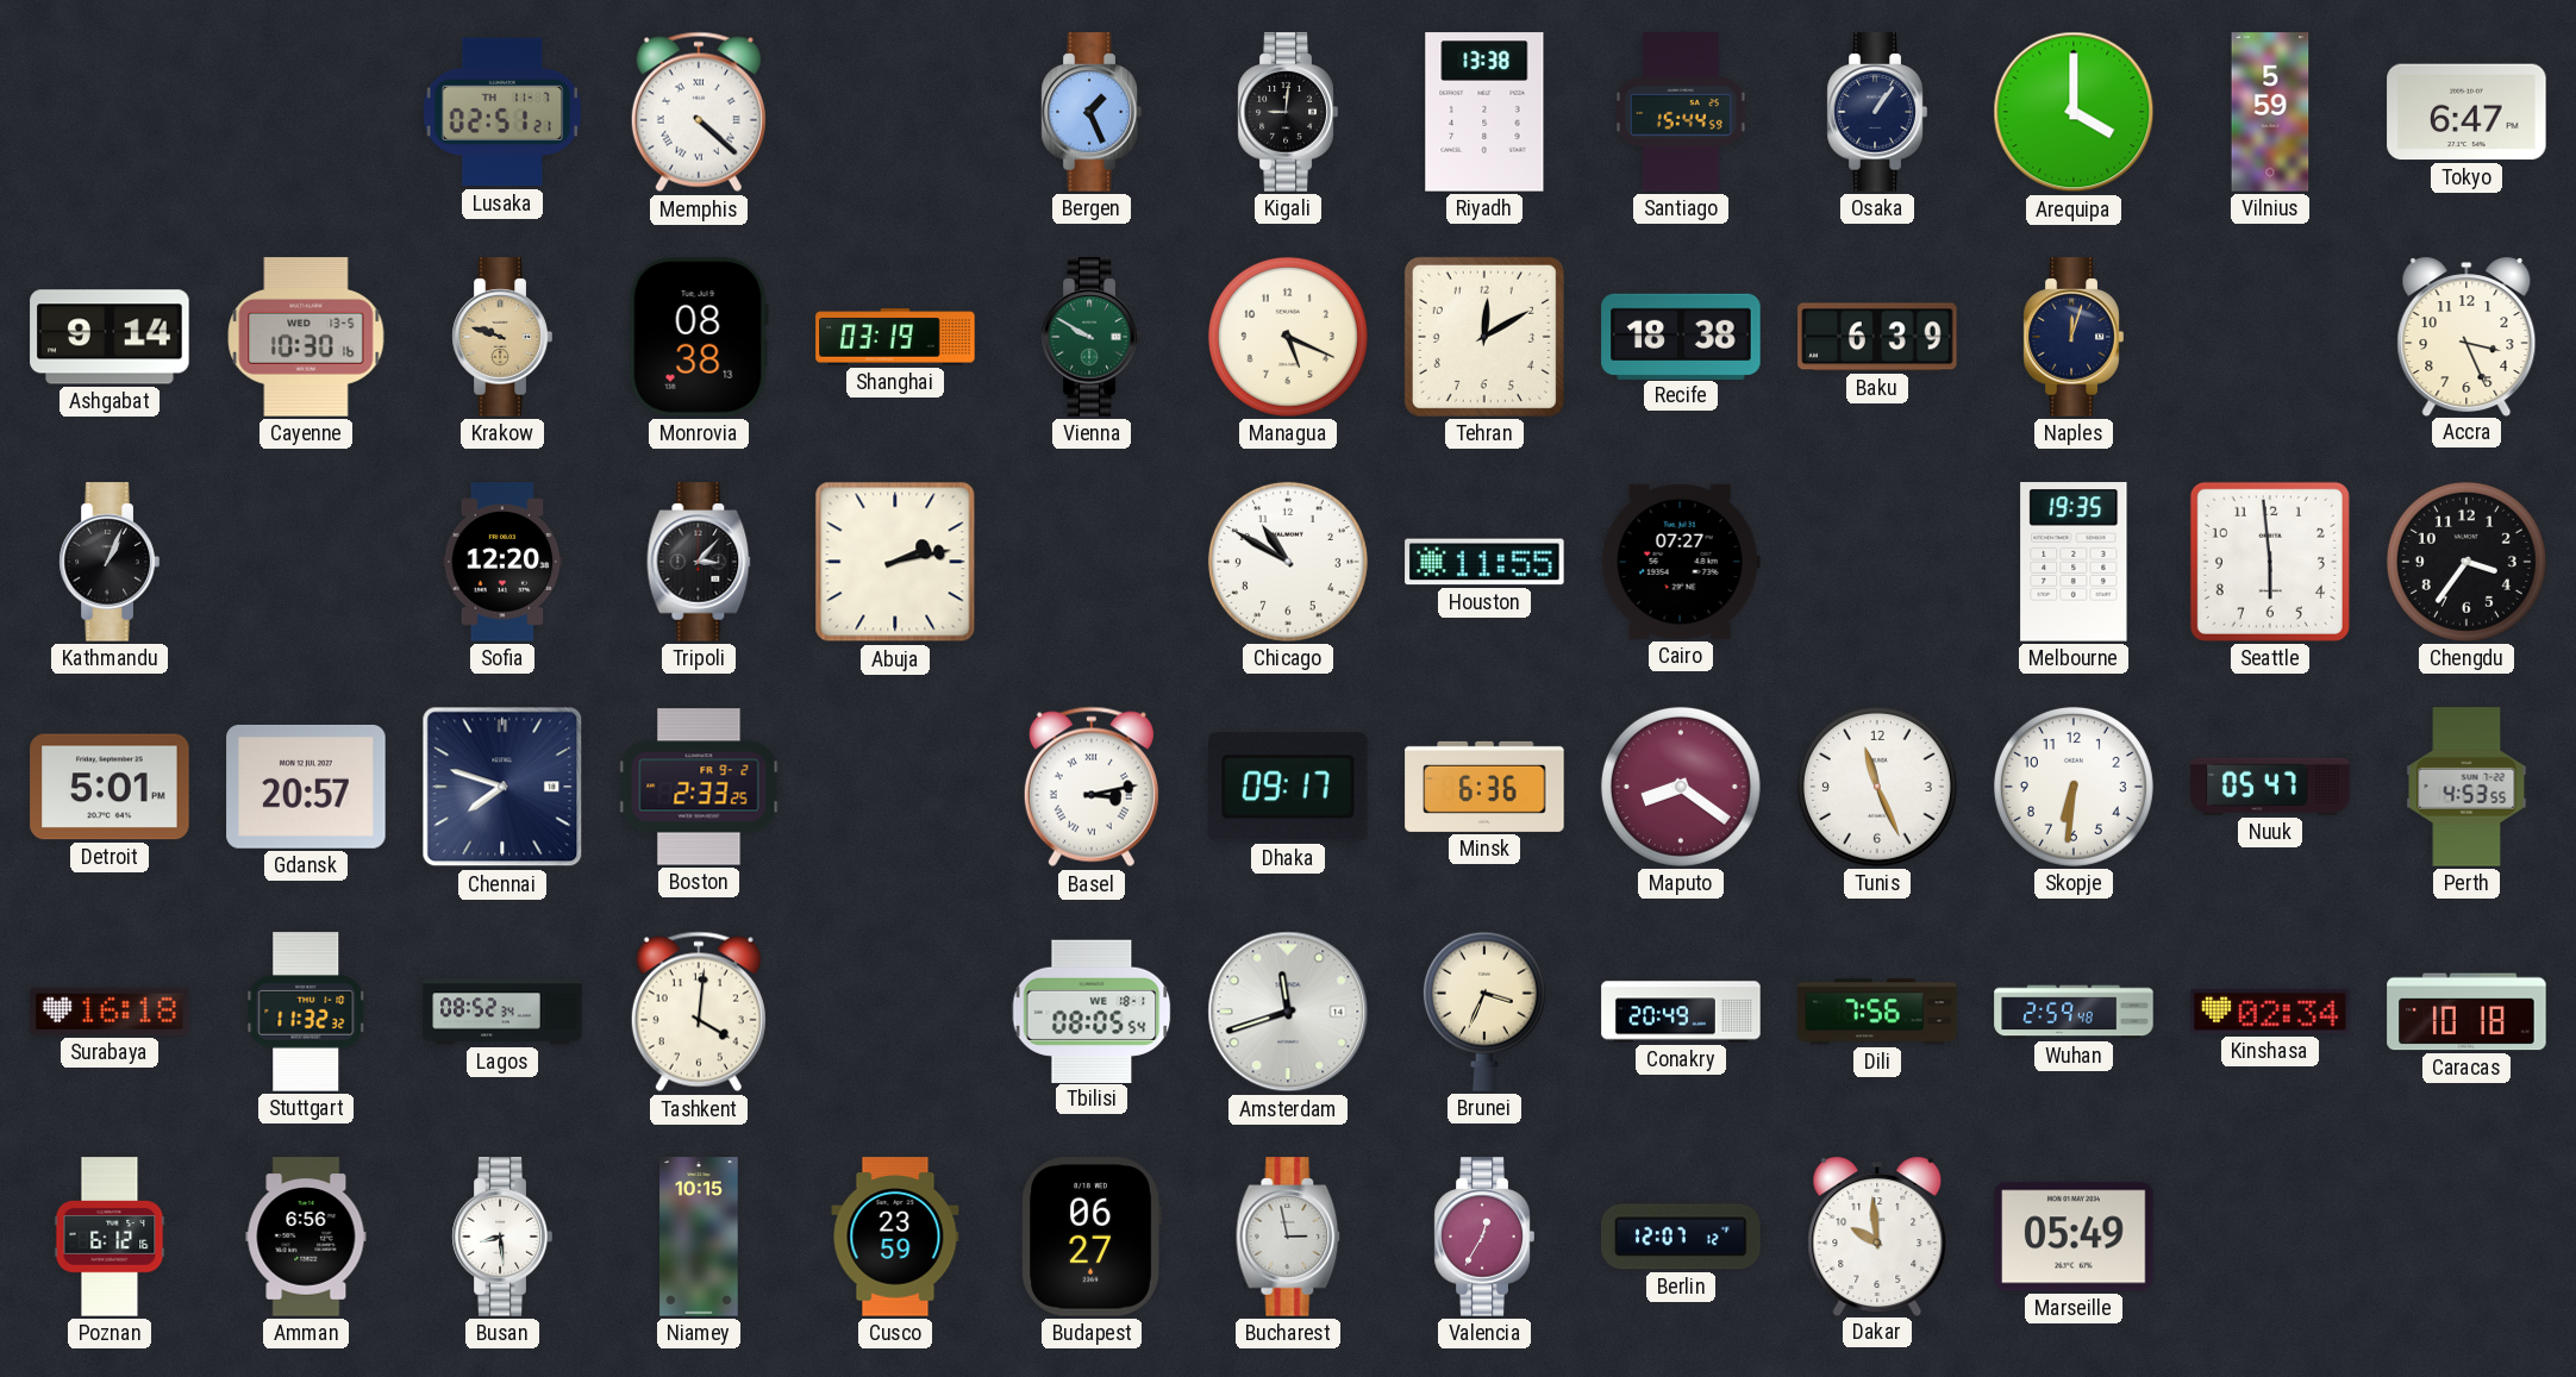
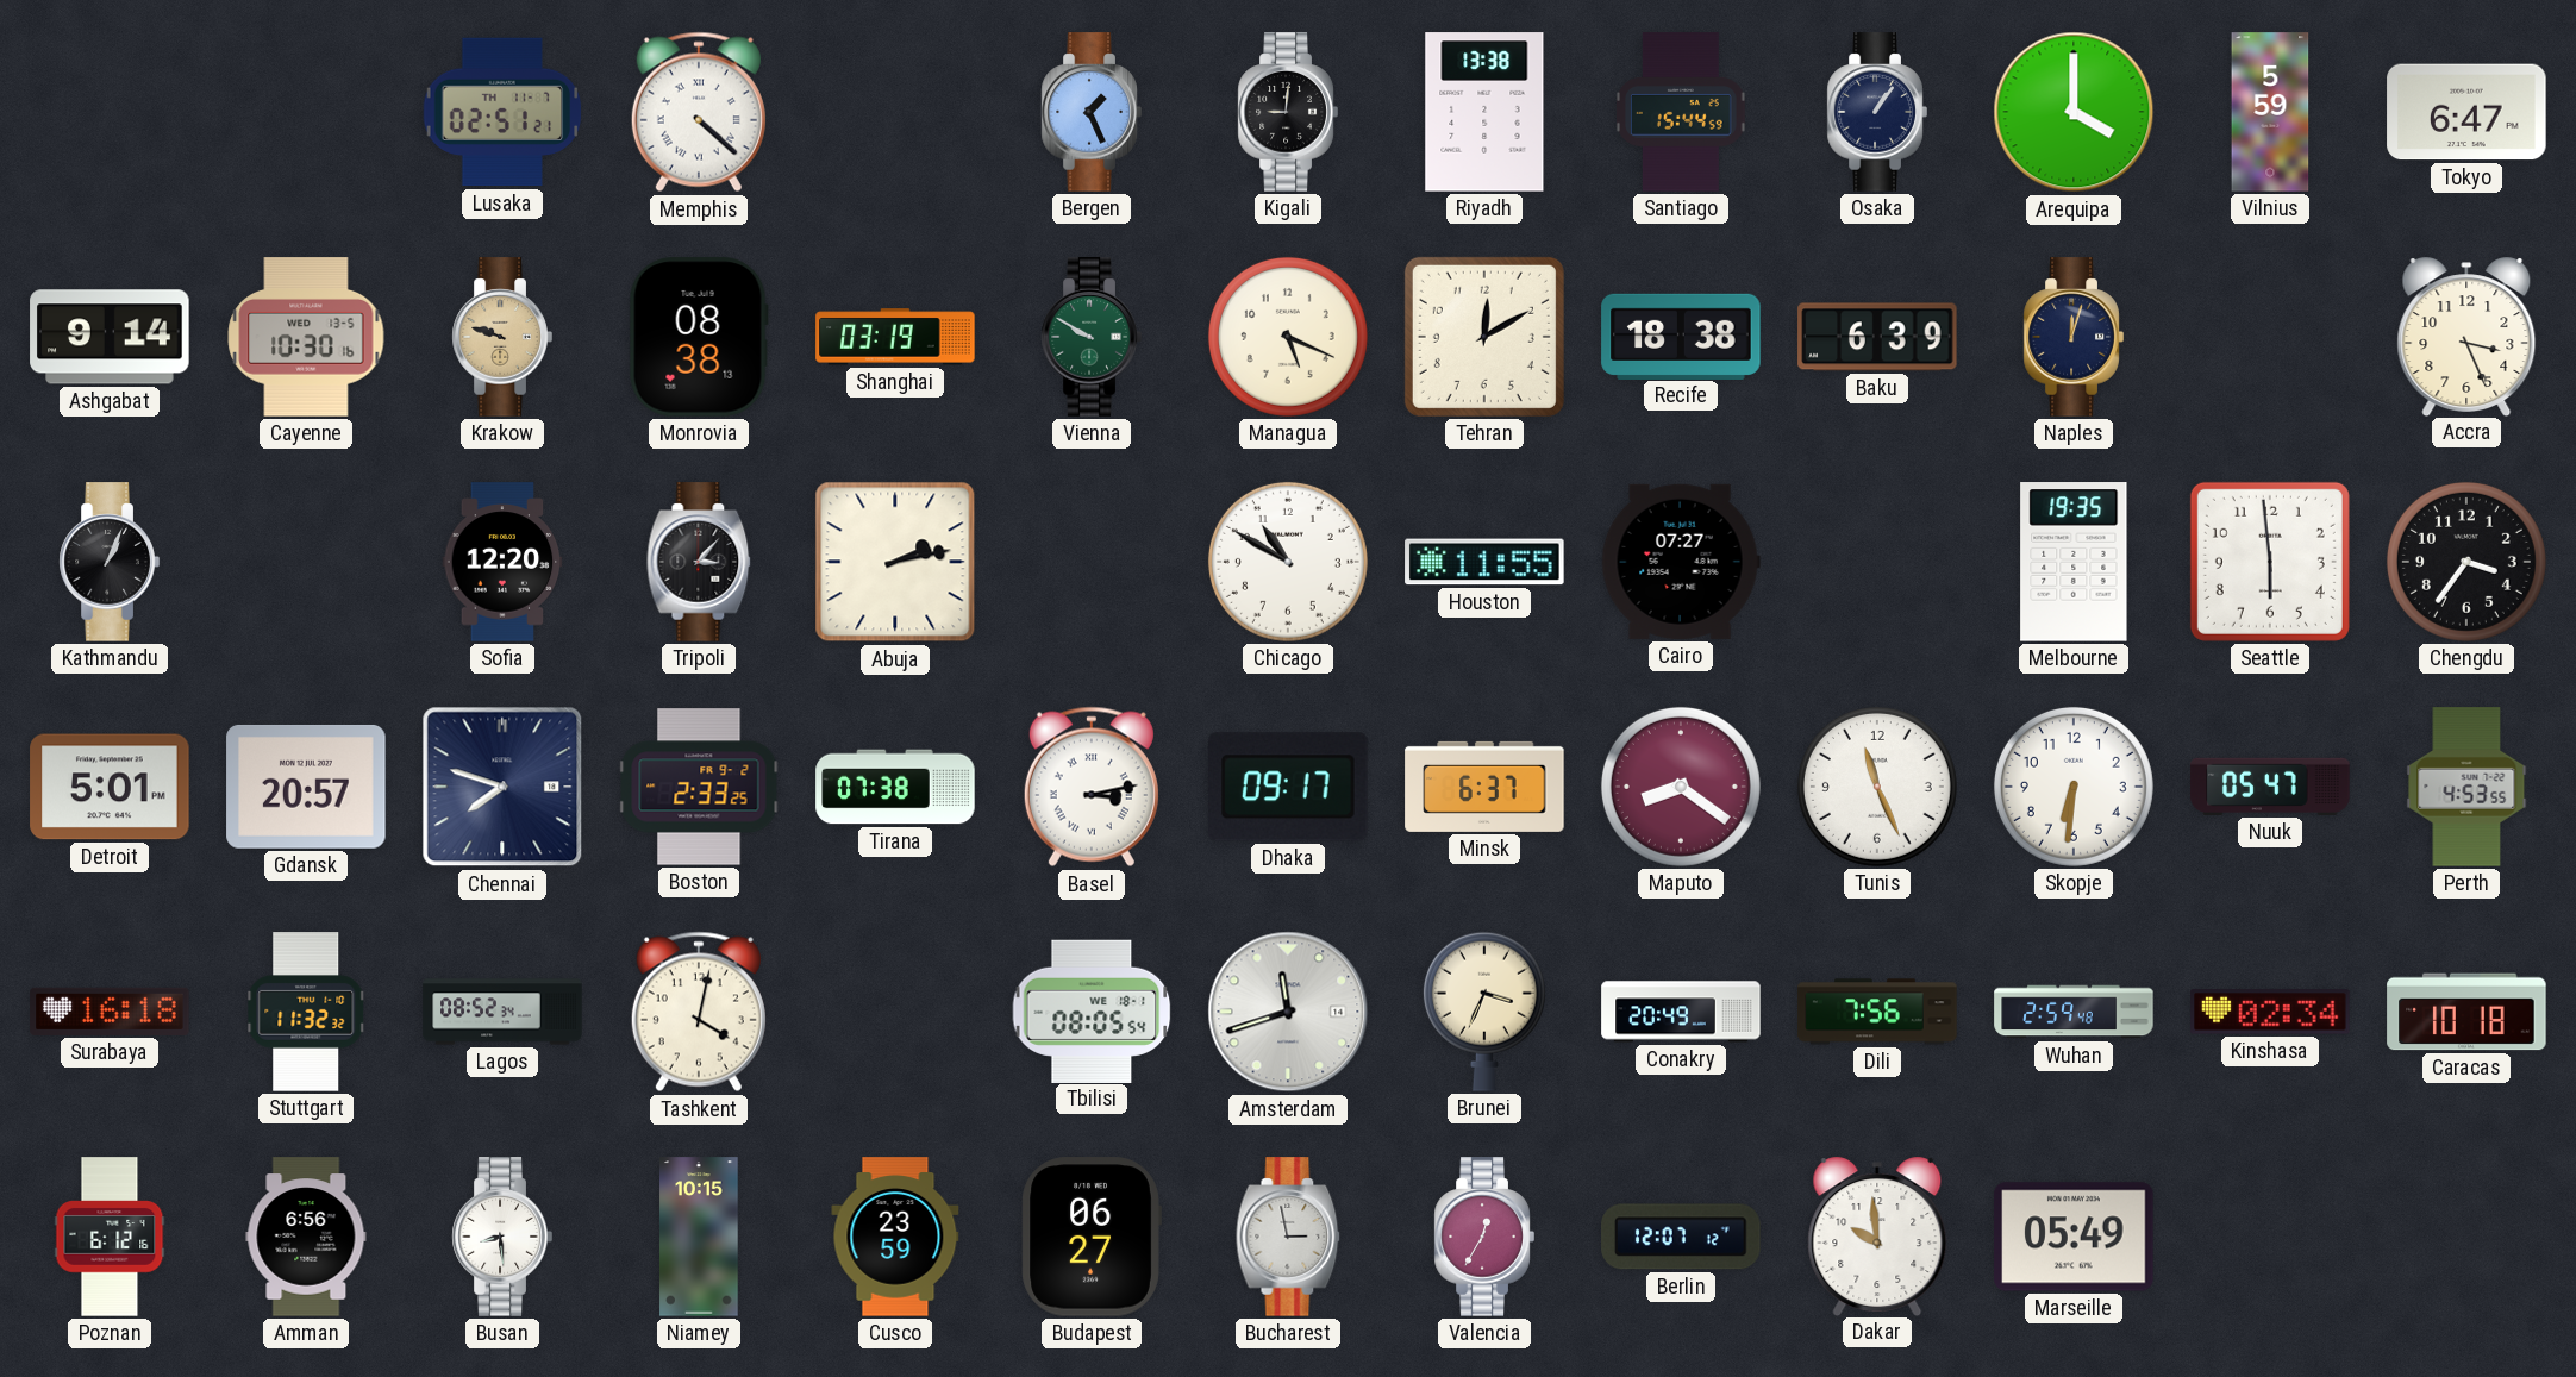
Tirana: none -> 07:38
Minsk: 6:36 -> 6:37
Tashkent: 4:01 -> 4:02
